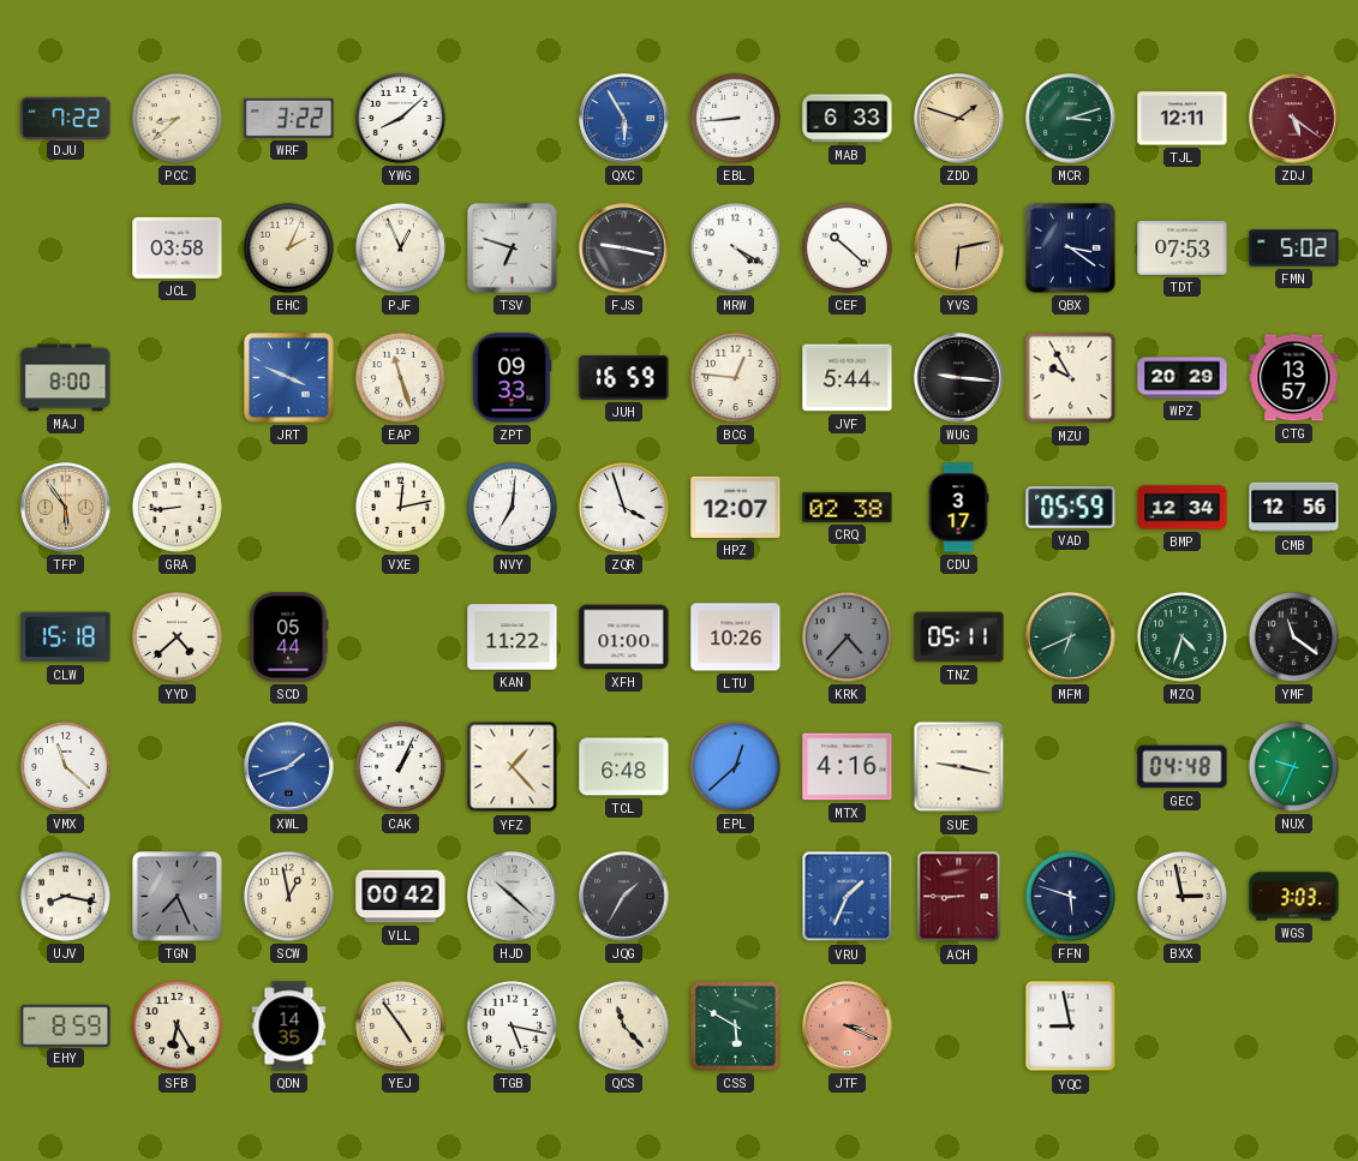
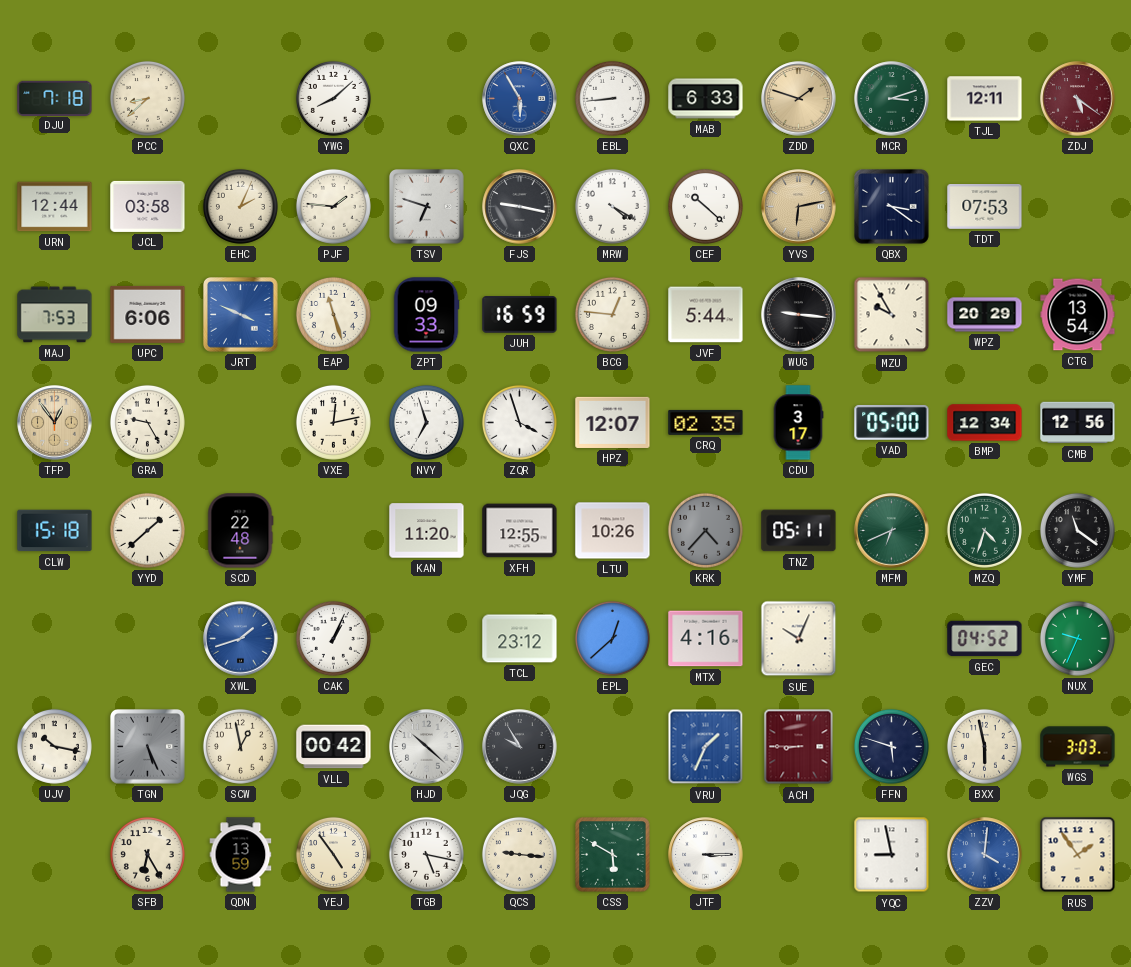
DJU: 7:22 -> 7:18
WRF: 3:22 -> none
URN: none -> 12:44
PJF: 12:56 -> 1:46
FMN: 5:02 -> none
MAJ: 8:00 -> 7:53
UPC: none -> 6:06
CTG: 13:57 -> 13:54
TFP: 5:54 -> 12:54
GRA: 8:44 -> 9:25
NVY: 7:01 -> 6:57
CRQ: 02:38 -> 02:35
VAD: 05:59 -> 05:00
YYD: 4:38 -> 1:38
SCD: 05:44 -> 22:48
KAN: 11:22 -> 11:20
XFH: 01:00 -> 12:55
VMX: 11:22 -> none
YFZ: 1:23 -> none
TCL: 6:48 -> 23:12
SUE: 9:17 -> 10:04
GEC: 04:48 -> 04:52
UJV: 8:17 -> 10:17
TGN: 7:26 -> 5:26
JQG: 1:35 -> 9:55
BXX: 2:58 -> 5:58
EHY: 8:59 -> none
QDN: 14:35 -> 13:59
QCS: 11:23 -> 9:16
JTF: 3:19 -> 3:15
JTF dial: salmon -> white
ZZV: none -> 4:01
RUS: none -> 1:54
